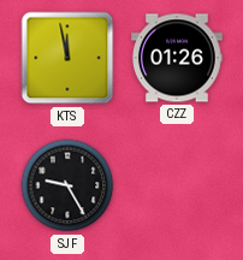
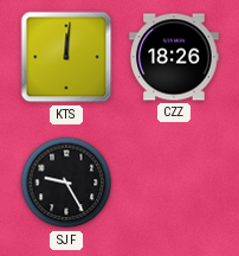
KTS: 11:58 -> 12:01
CZZ: 01:26 -> 18:26
